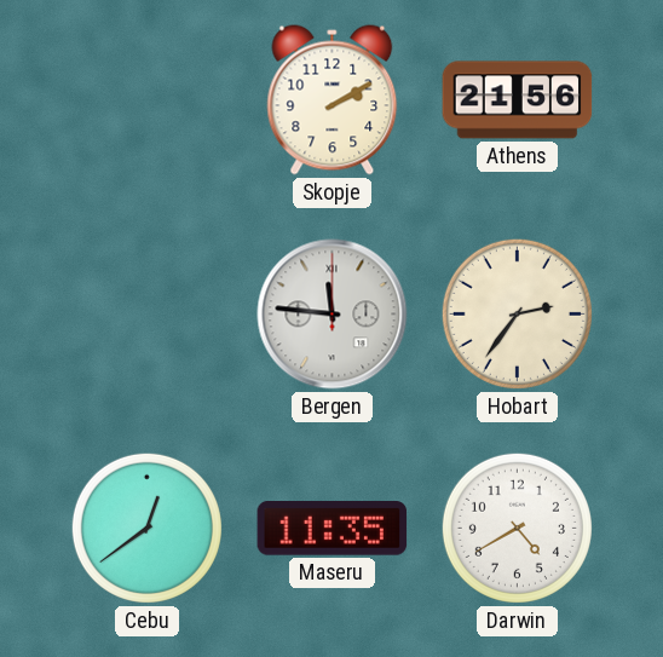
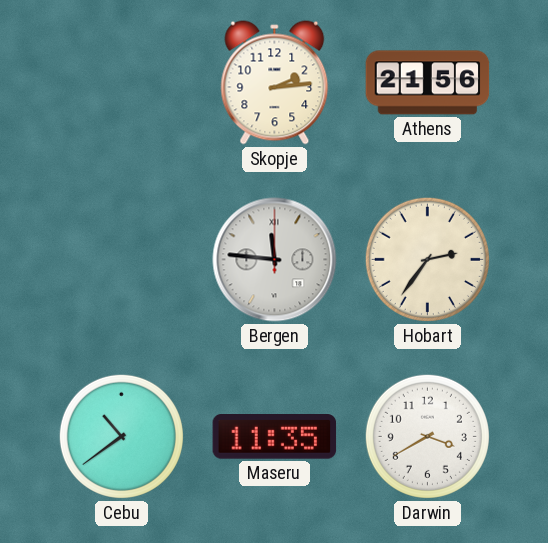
Skopje: 2:10 -> 2:14
Cebu: 12:39 -> 10:39
Darwin: 4:40 -> 3:40
